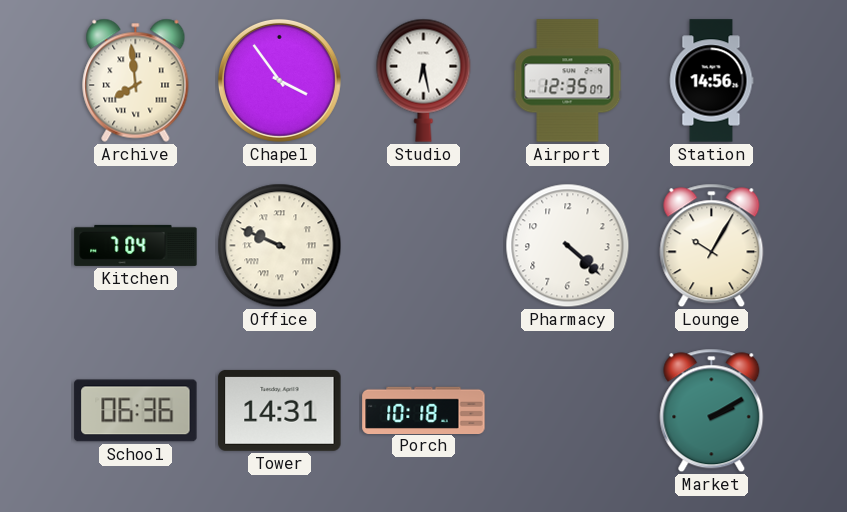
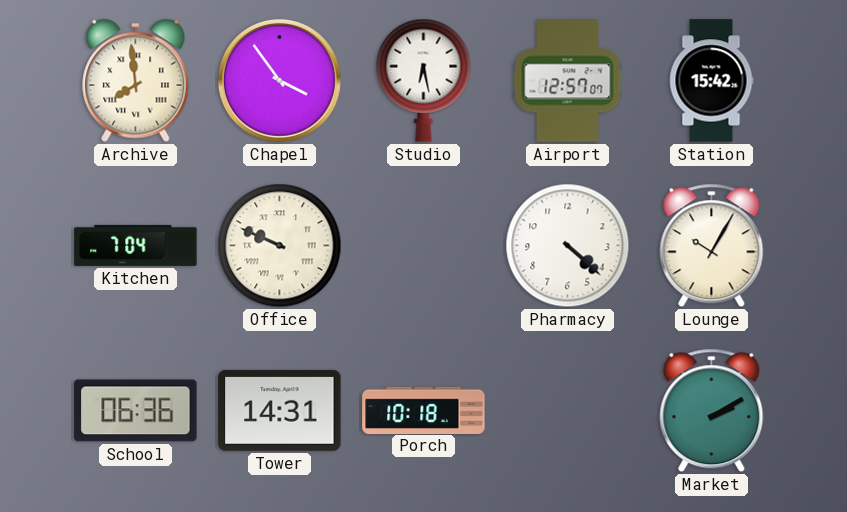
Airport: 12:35 -> 12:57
Station: 14:56 -> 15:42
